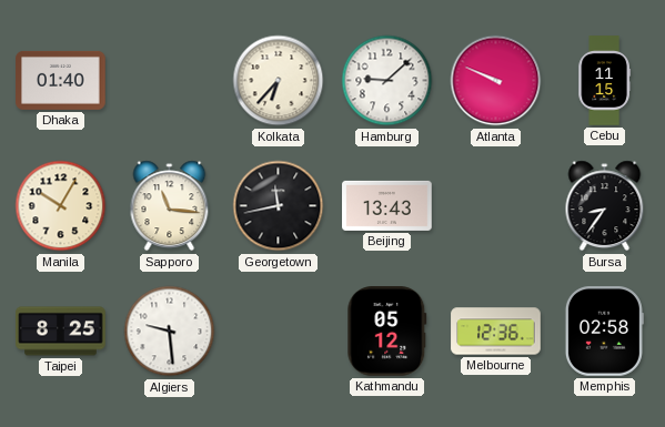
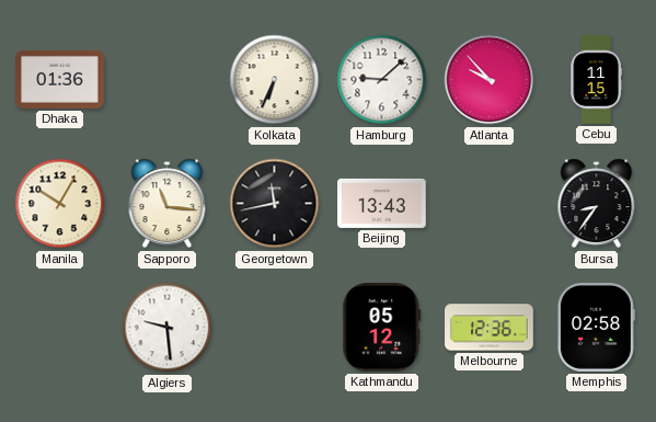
Dhaka: 01:40 -> 01:36
Kolkata: 6:37 -> 6:34
Atlanta: 9:49 -> 9:53
Taipei: 8:25 -> none
